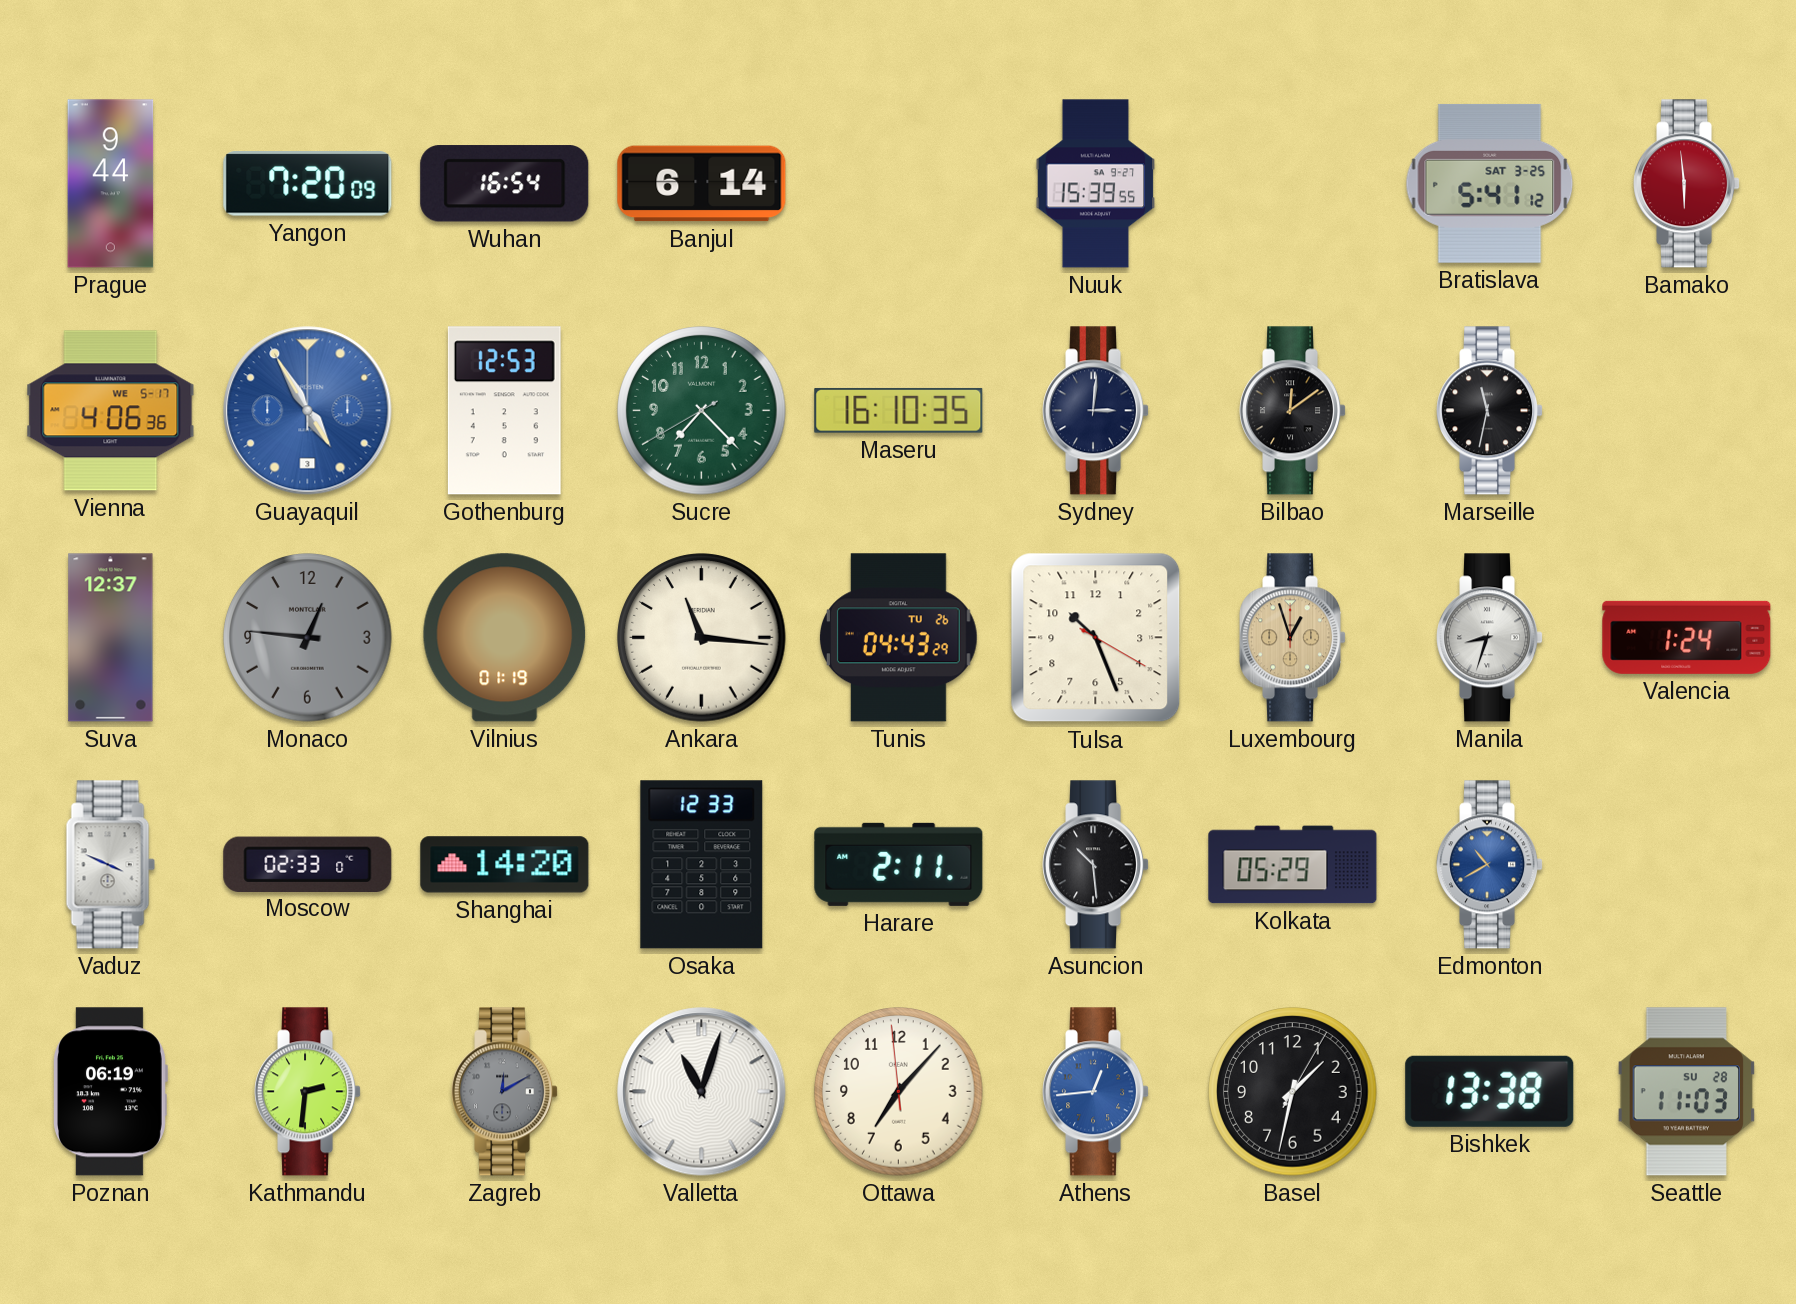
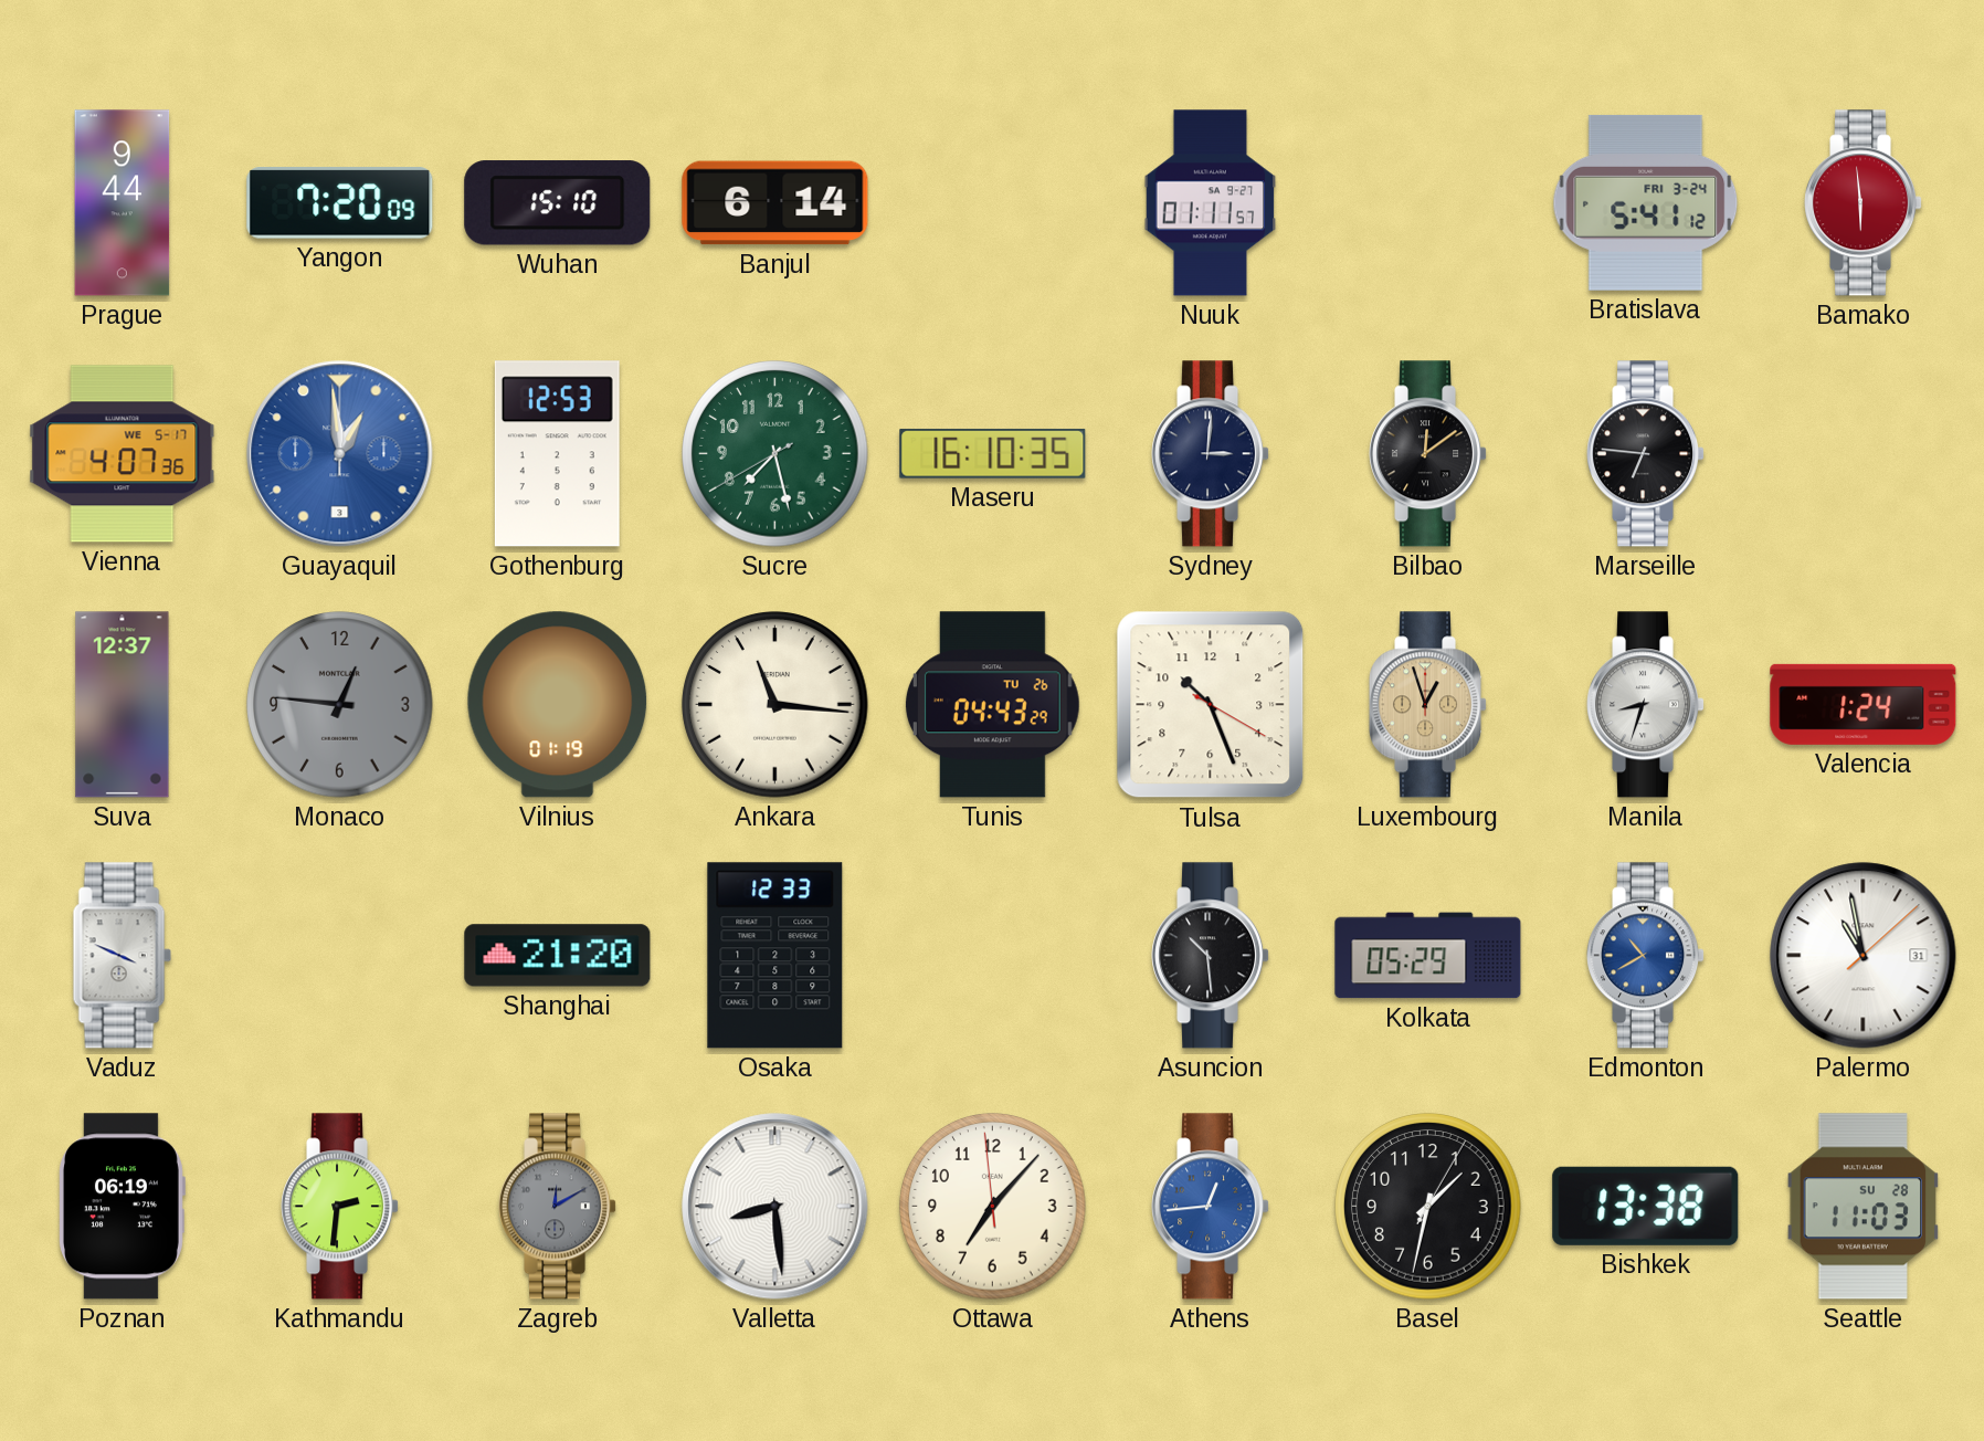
Wuhan: 16:54 -> 15:10
Nuuk: 15:39 -> 01:11
Bratislava date: SAT 3-25 -> FRI 3-24
Vienna: 4:06 -> 4:07
Guayaquil: 4:55 -> 12:59
Sucre: 7:22 -> 7:27
Marseille: 11:32 -> 6:46
Moscow: 02:33 -> none
Shanghai: 14:20 -> 21:20
Harare: 2:11 -> none
Palermo: none -> 10:58
Valletta: 11:03 -> 8:29
